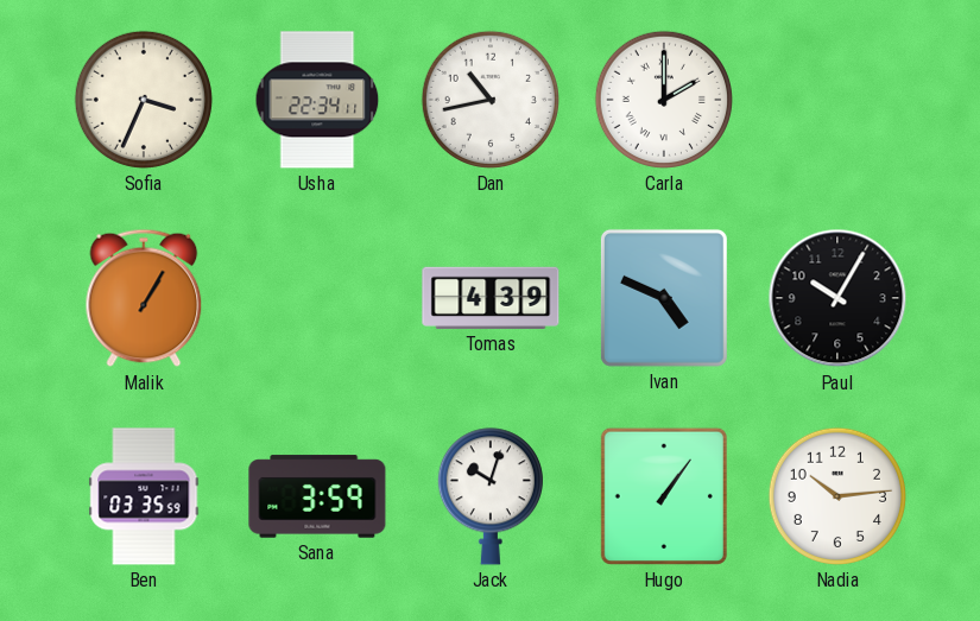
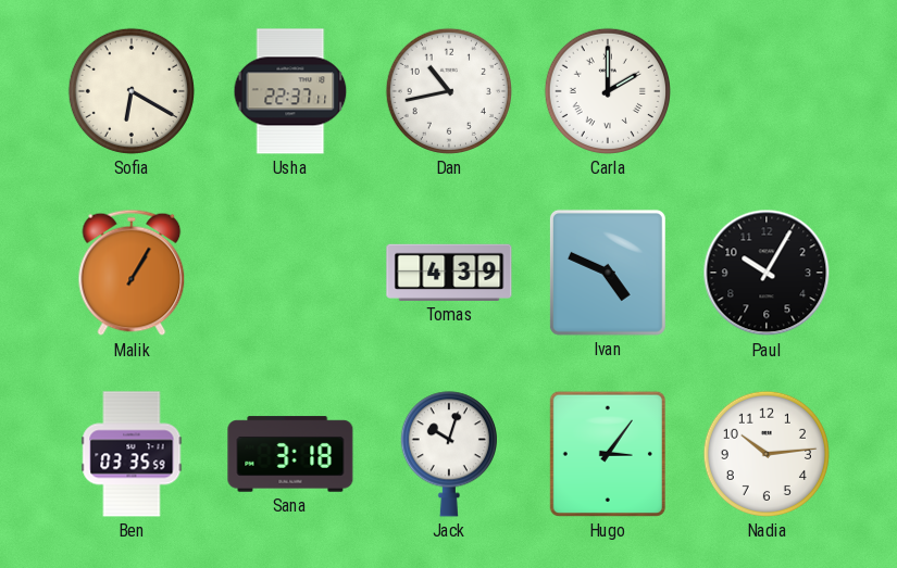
Sofia: 3:34 -> 6:20
Usha: 22:34 -> 22:37
Sana: 3:59 -> 3:18
Hugo: 1:06 -> 3:06
